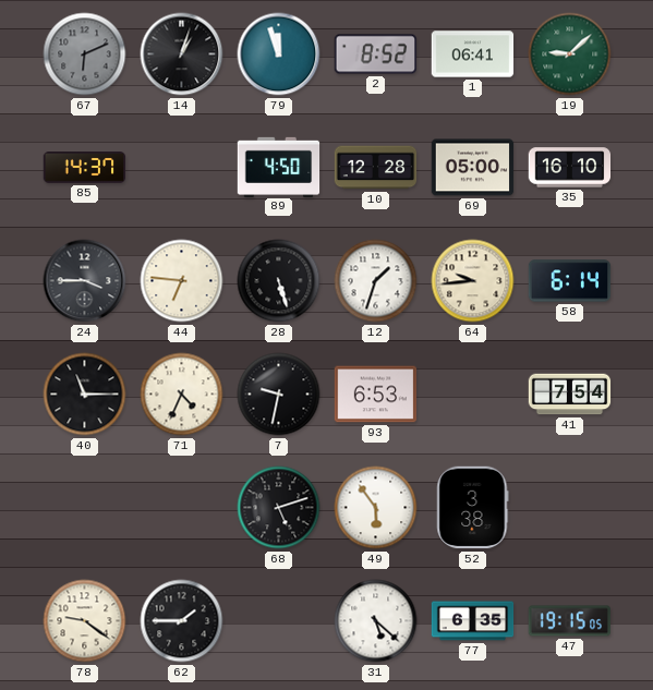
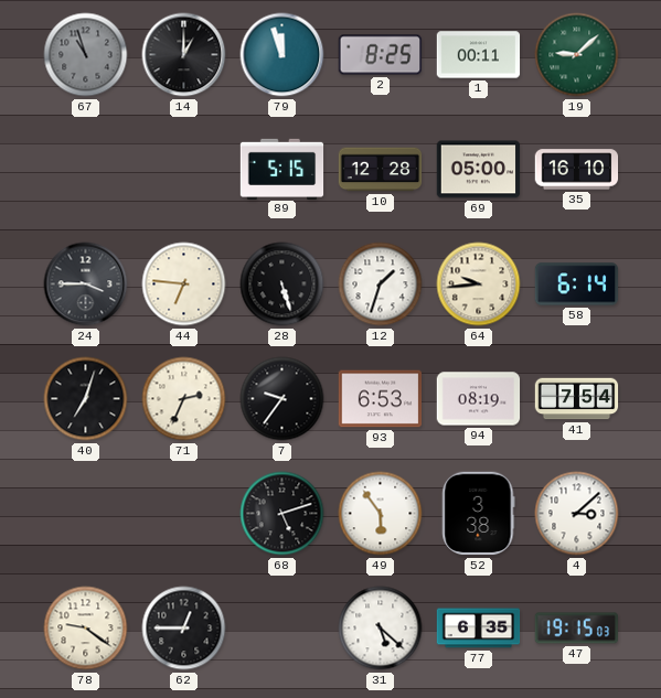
67: 6:11 -> 10:57
14: 1:03 -> 1:00
2: 8:52 -> 8:25
1: 06:41 -> 00:11
85: 14:37 -> none
89: 4:50 -> 5:15
40: 11:15 -> 7:03
71: 4:34 -> 2:34
7: 9:32 -> 9:36
94: none -> 08:19
4: none -> 3:08
62: 1:45 -> 12:45
47: 19:15:05 -> 19:15:03
